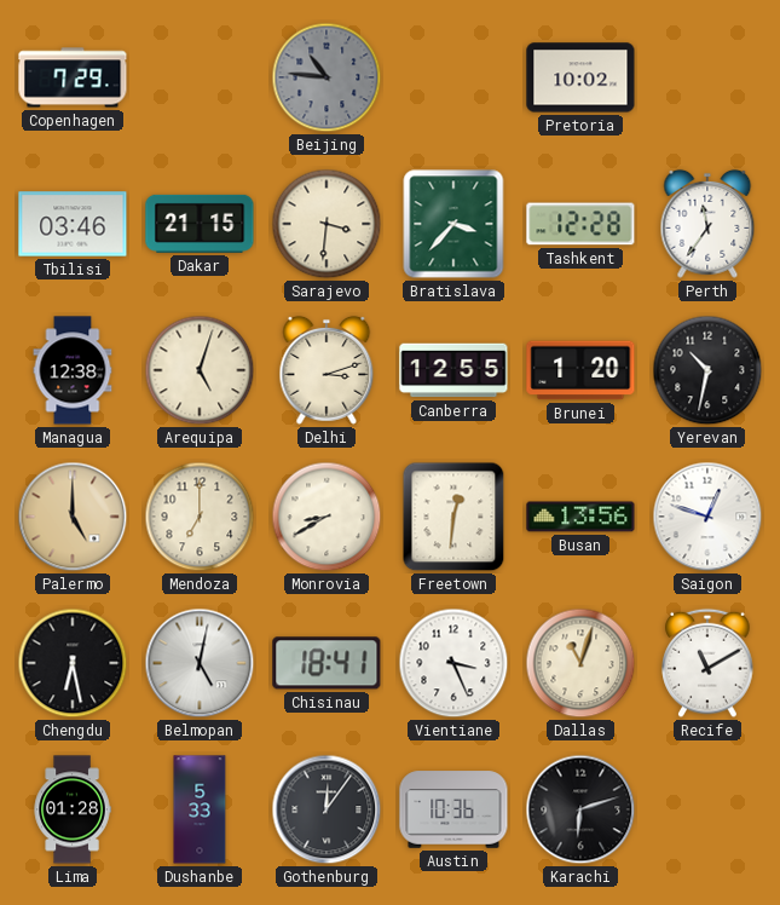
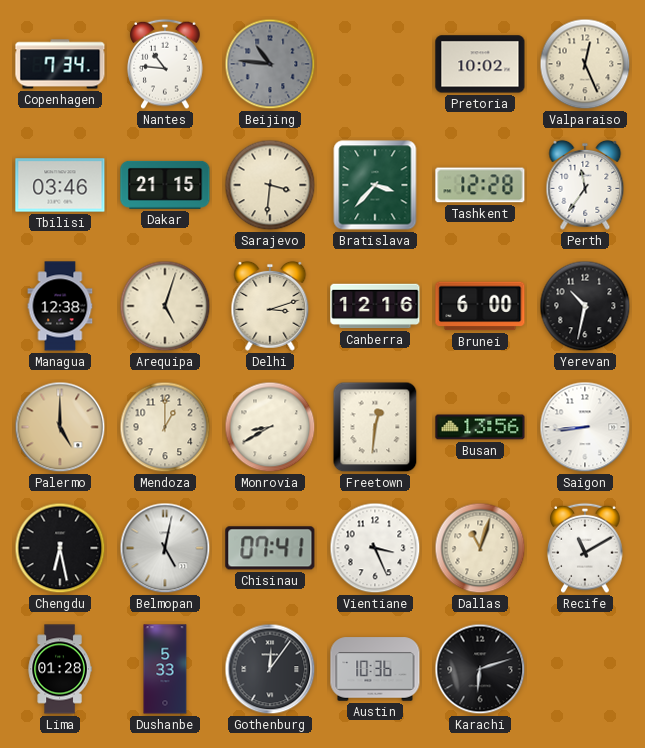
Copenhagen: 7:29 -> 7:34
Nantes: none -> 10:46
Valparaiso: none -> 12:26
Canberra: 12:55 -> 12:16
Brunei: 1:20 -> 6:00
Mendoza: 7:00 -> 1:00
Saigon: 12:48 -> 8:44
Chisinau: 18:41 -> 07:41
